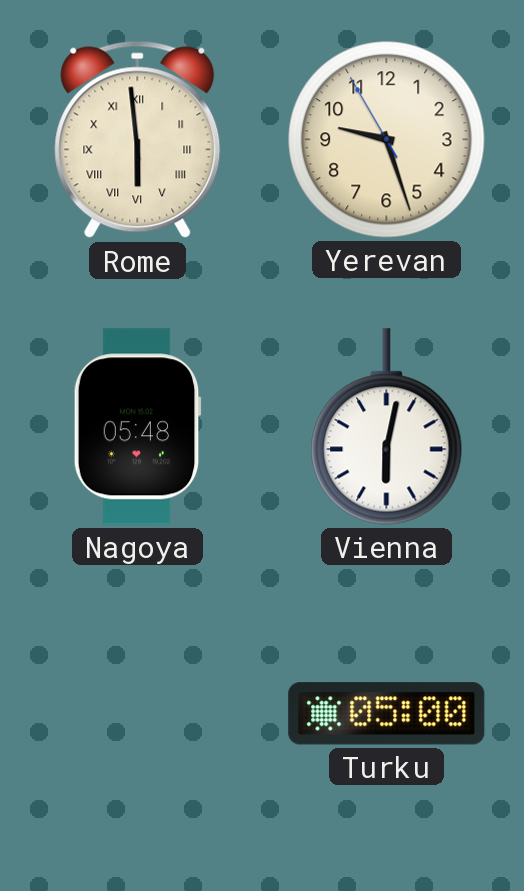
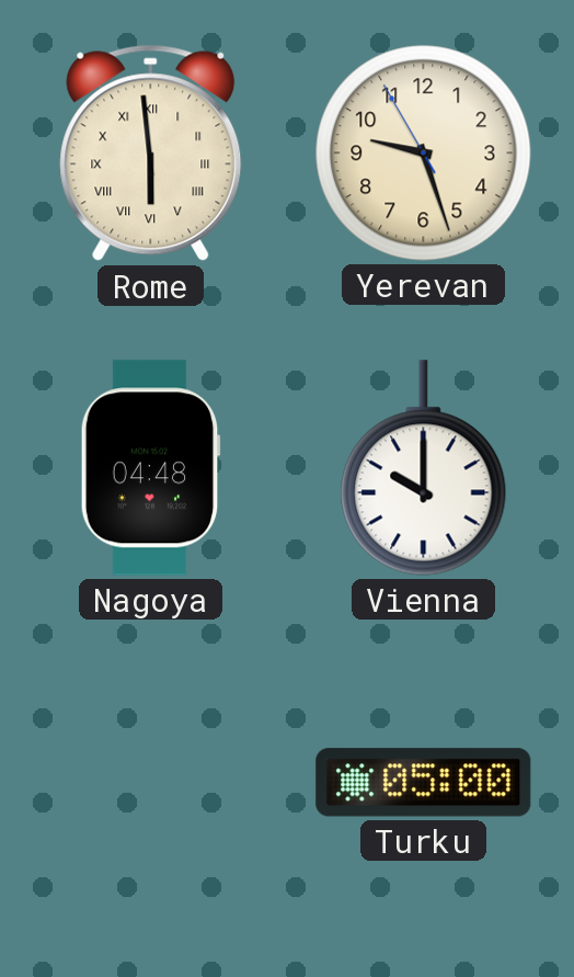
Nagoya: 05:48 -> 04:48
Vienna: 6:02 -> 10:00
